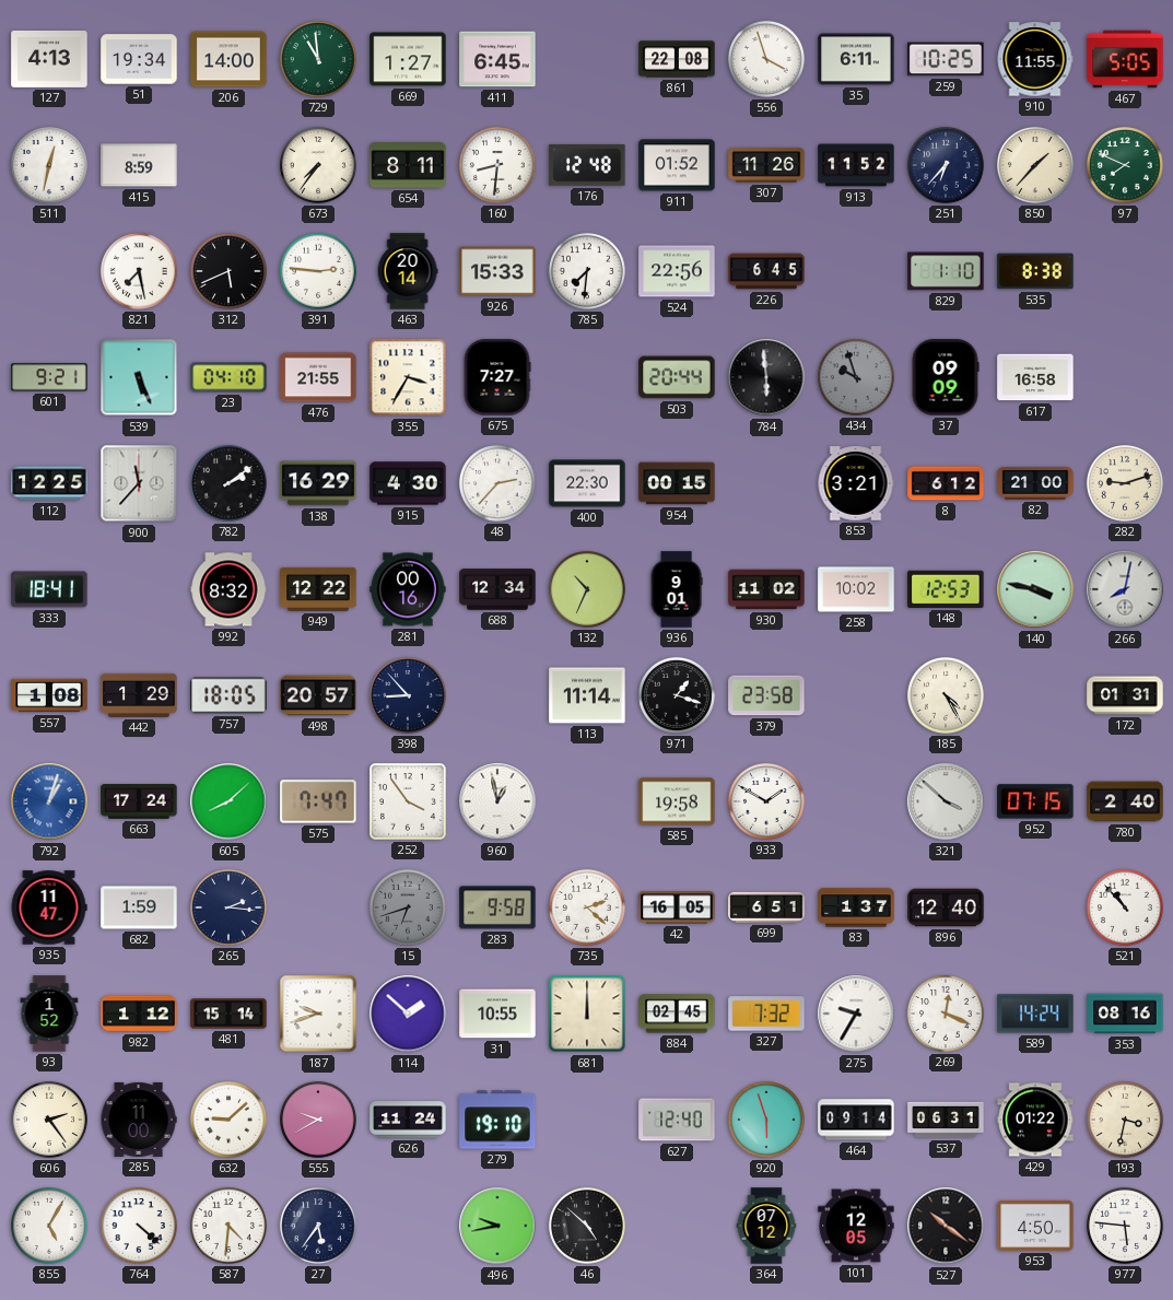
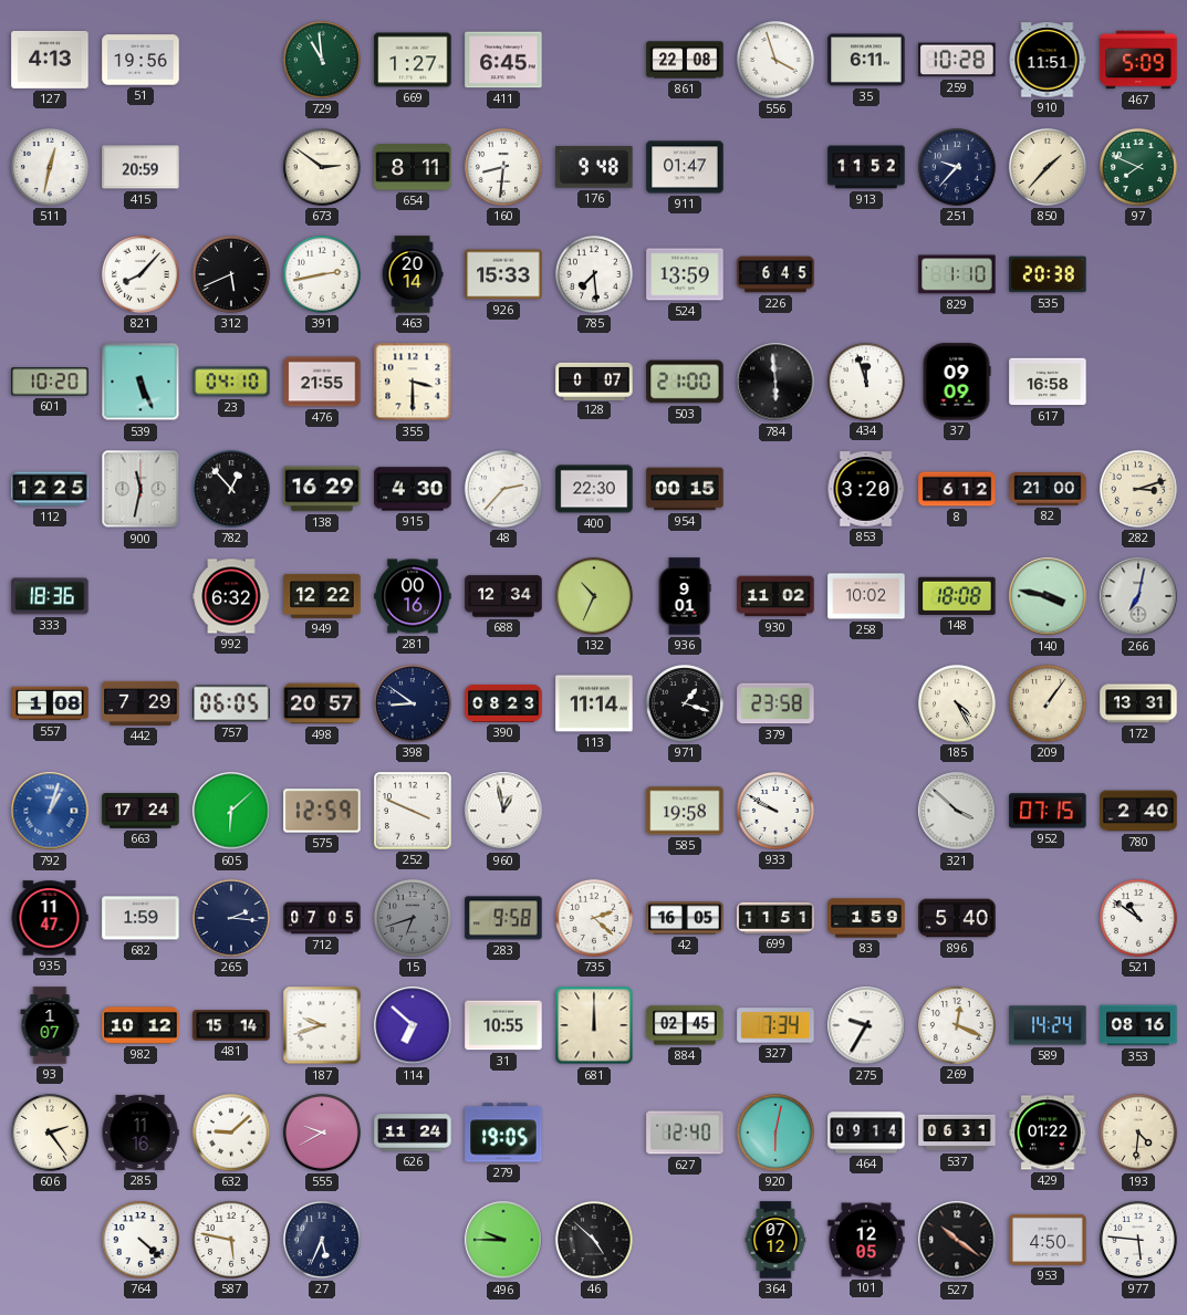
51: 19:34 -> 19:56
206: 14:00 -> none
259: 10:25 -> 10:28
910: 11:55 -> 11:51
467: 5:05 -> 5:09
415: 8:59 -> 20:59
673: 7:36 -> 2:51
176: 12:48 -> 9:48
911: 01:52 -> 01:47
307: 11:26 -> none
251: 6:37 -> 9:37
821: 7:28 -> 8:07
391: 2:46 -> 2:43
785: 7:31 -> 7:29
524: 22:56 -> 13:59
535: 8:38 -> 20:38
601: 9:21 -> 10:20
355: 3:35 -> 3:30
675: 7:27 -> none
128: none -> 0:07
503: 20:44 -> 21:00
434: 9:57 -> 11:57
434 dial: grey -> white
900: 11:37 -> 11:32
782: 2:09 -> 12:53
853: 3:21 -> 3:20
282: 9:12 -> 3:12
333: 18:41 -> 18:36
992: 8:32 -> 6:32
148: 12:53 -> 18:08
266: 8:02 -> 7:02
442: 1:29 -> 7:29
757: 18:05 -> 06:05
398: 8:53 -> 8:51
390: none -> 08:23
209: none -> 1:06
172: 01:31 -> 13:31
605: 8:08 -> 6:08
575: 7:47 -> 12:59
252: 3:54 -> 3:49
933: 1:50 -> 9:50
712: none -> 07:05
699: 6:51 -> 11:51
83: 1:37 -> 1:59
896: 12:40 -> 5:40
521: 10:53 -> 10:51
93: 1:52 -> 1:07
982: 1:12 -> 10:12
114: 1:52 -> 6:52
327: 7:32 -> 7:34
285: 11:00 -> 11:16
279: 19:10 -> 19:05
920: 5:57 -> 6:02
193: 3:32 -> 4:31
855: 5:05 -> none
587: 4:31 -> 5:47
27: 5:36 -> 5:34
496: 9:43 -> 9:45
